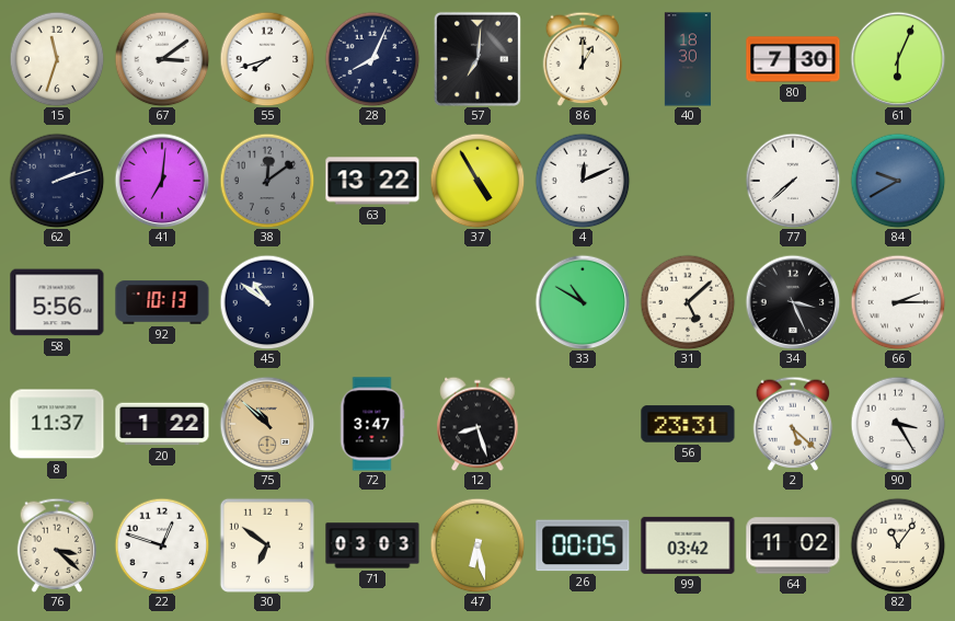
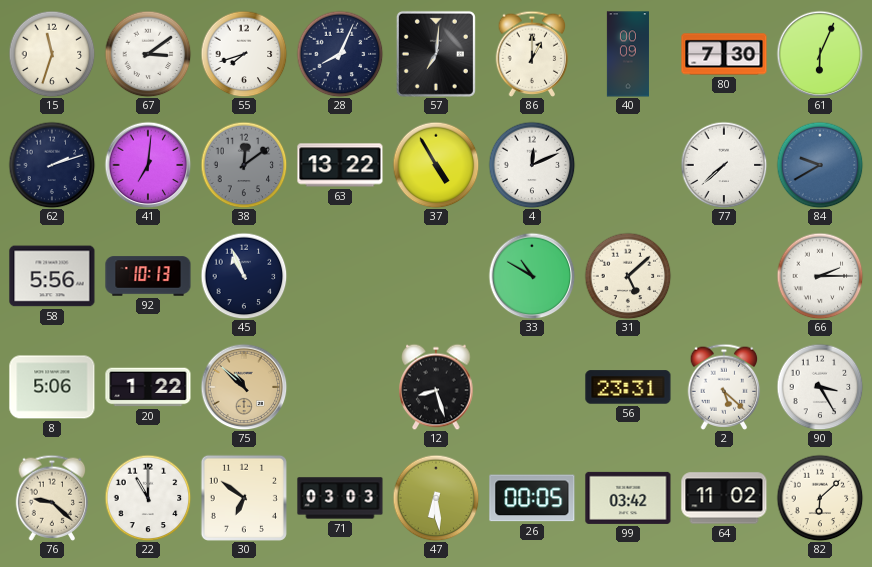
40: 18:30 -> 00:09
45: 10:51 -> 10:56
34: 3:26 -> none
8: 11:37 -> 5:06
72: 3:47 -> none
76: 3:22 -> 9:22
22: 12:48 -> 11:00
47: 6:28 -> 6:29
82: 11:06 -> 6:08
